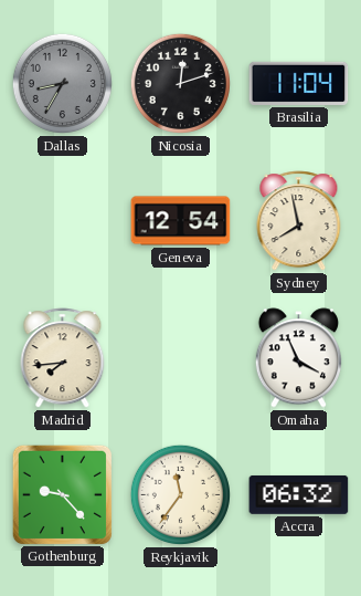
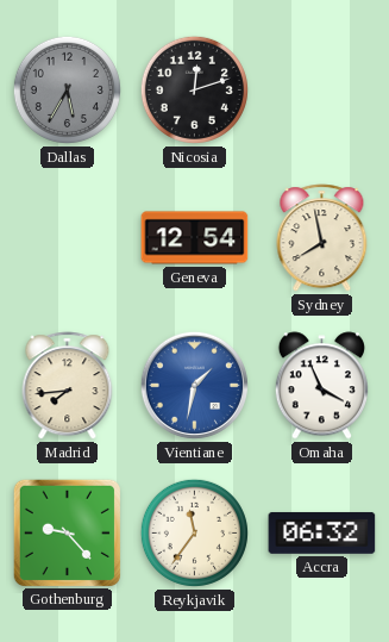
Dallas: 8:35 -> 5:35
Brasilia: 11:04 -> none
Vientiane: none -> 1:32
